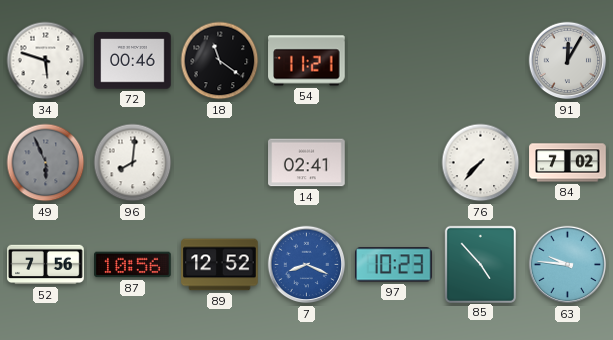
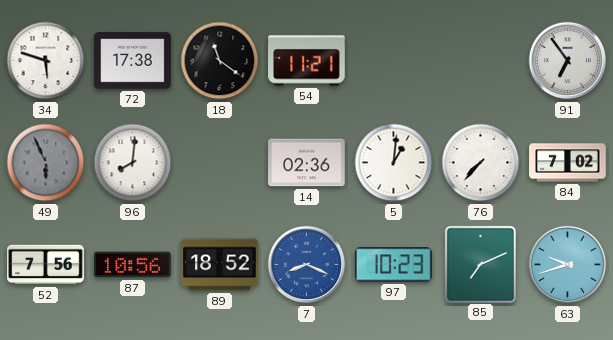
72: 00:46 -> 17:38
91: 12:05 -> 6:54
14: 02:41 -> 02:36
5: none -> 1:01
89: 12:52 -> 18:52
85: 4:53 -> 7:11
63: 9:46 -> 9:42
